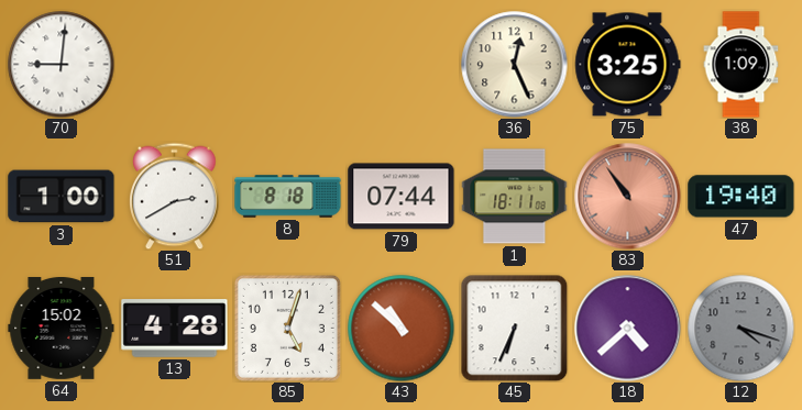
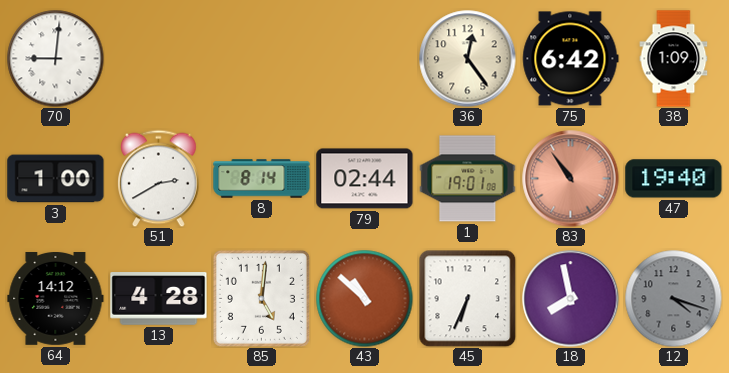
36: 12:26 -> 12:24
75: 3:25 -> 6:42
8: 8:18 -> 8:14
79: 07:44 -> 02:44
1: 18:11 -> 19:01
64: 15:02 -> 14:12
85: 5:03 -> 5:01
18: 4:38 -> 7:58
